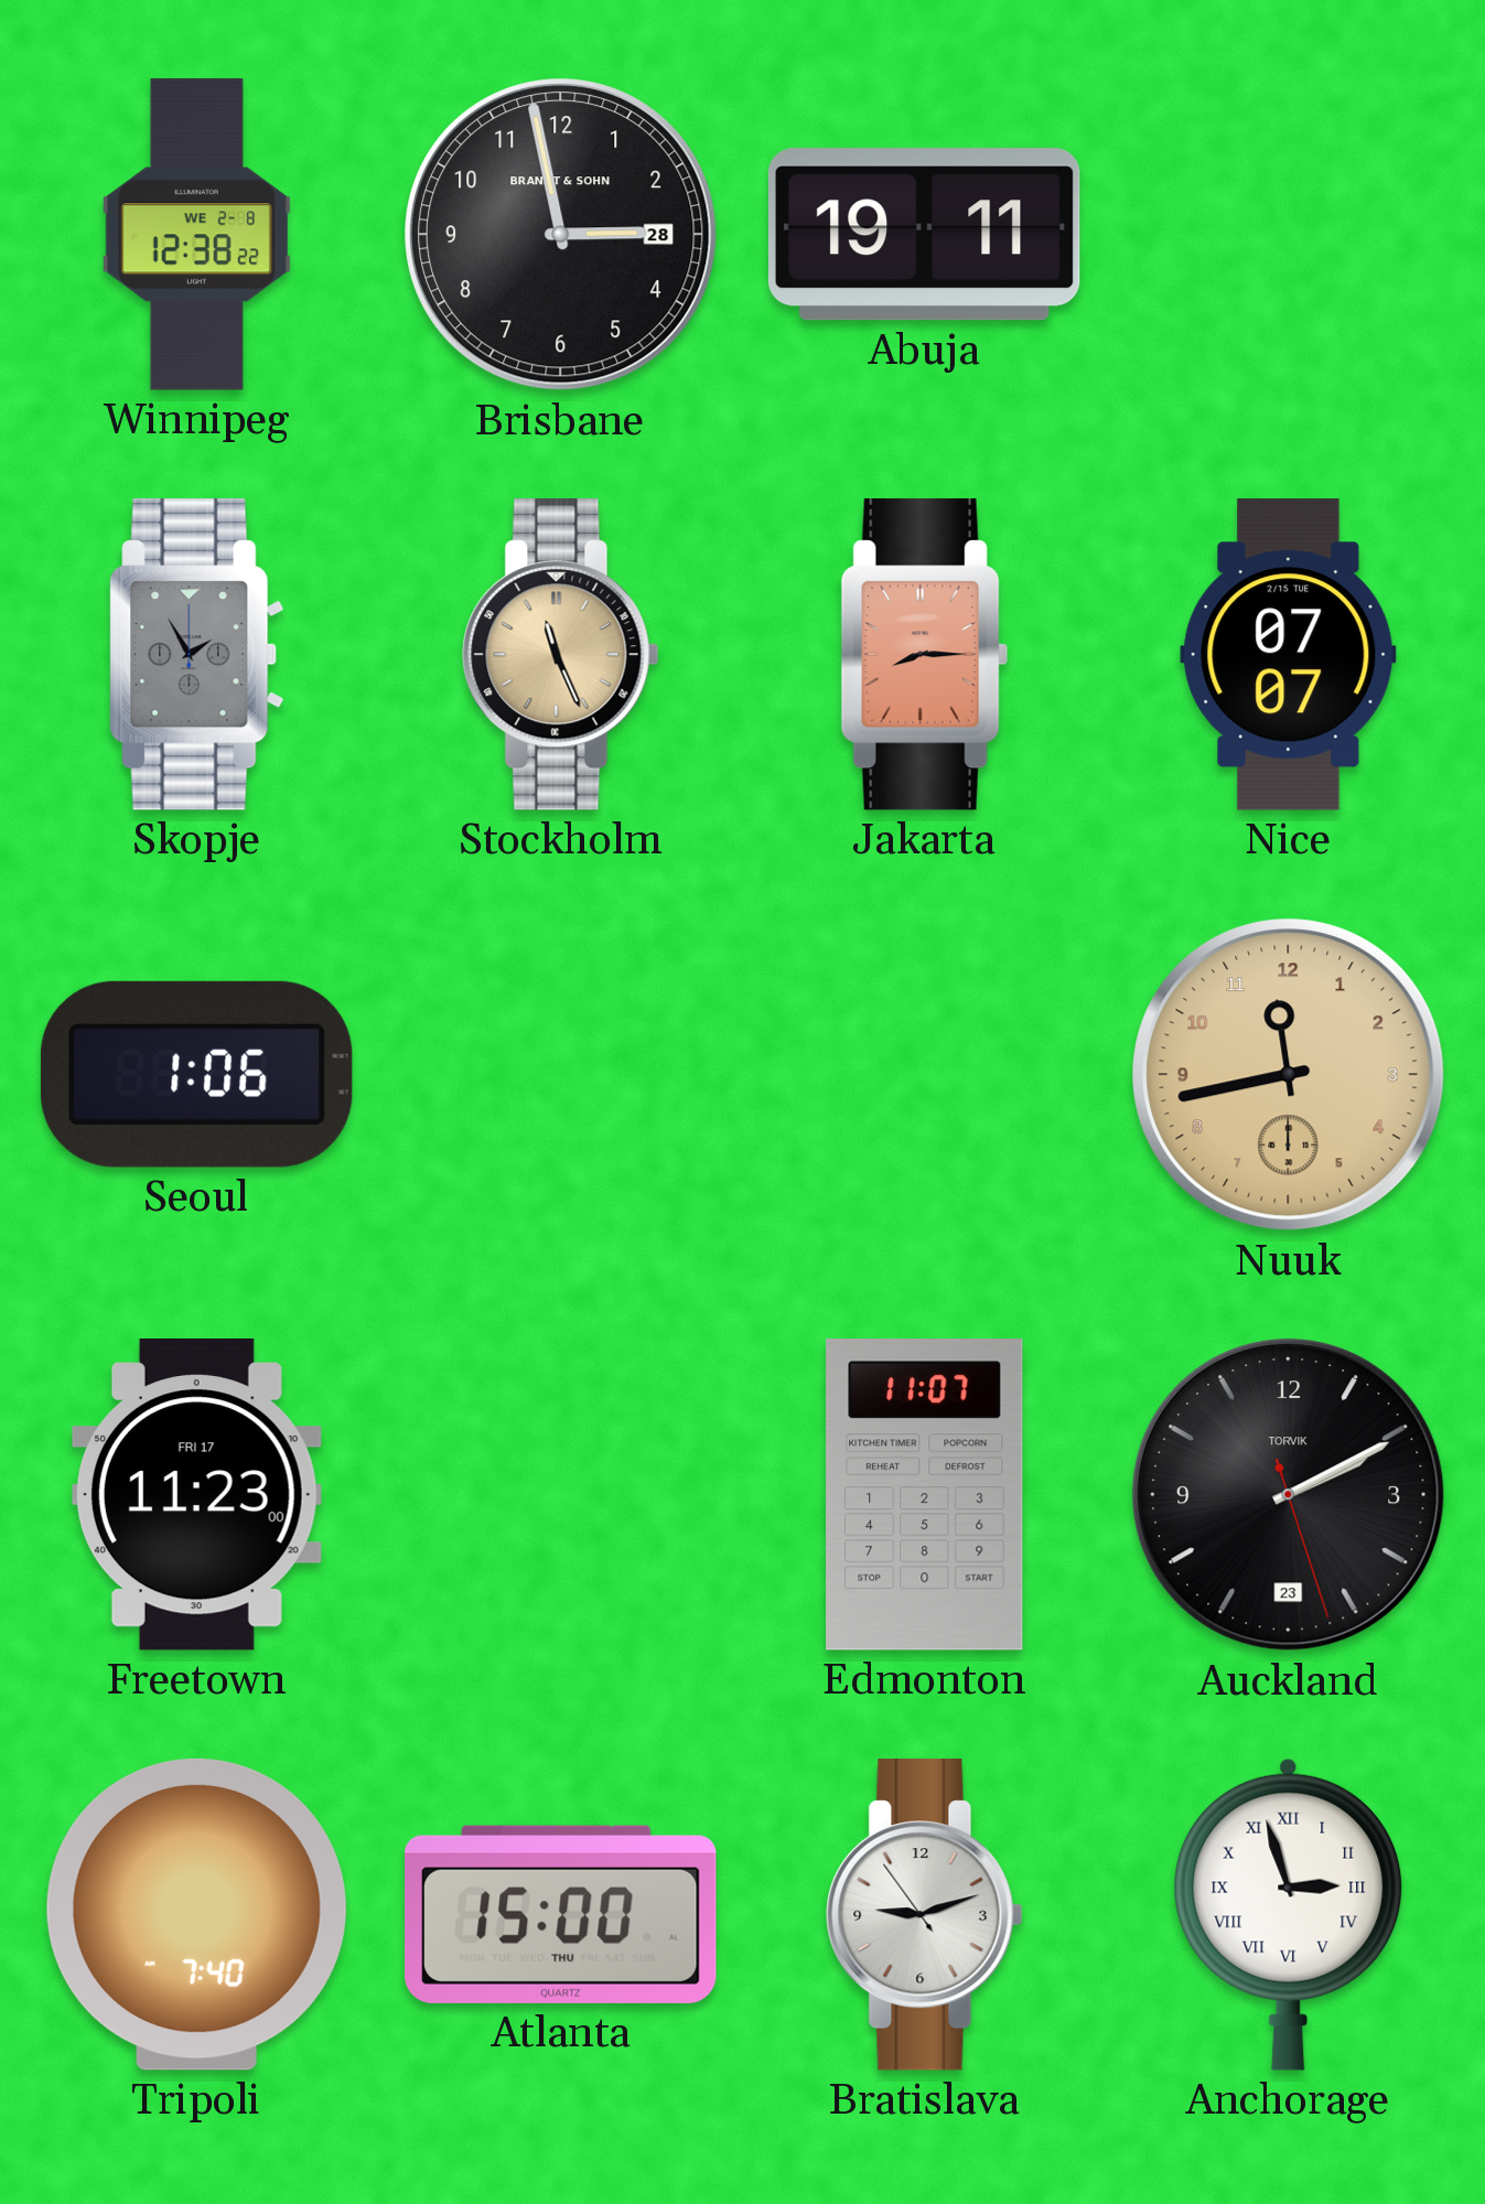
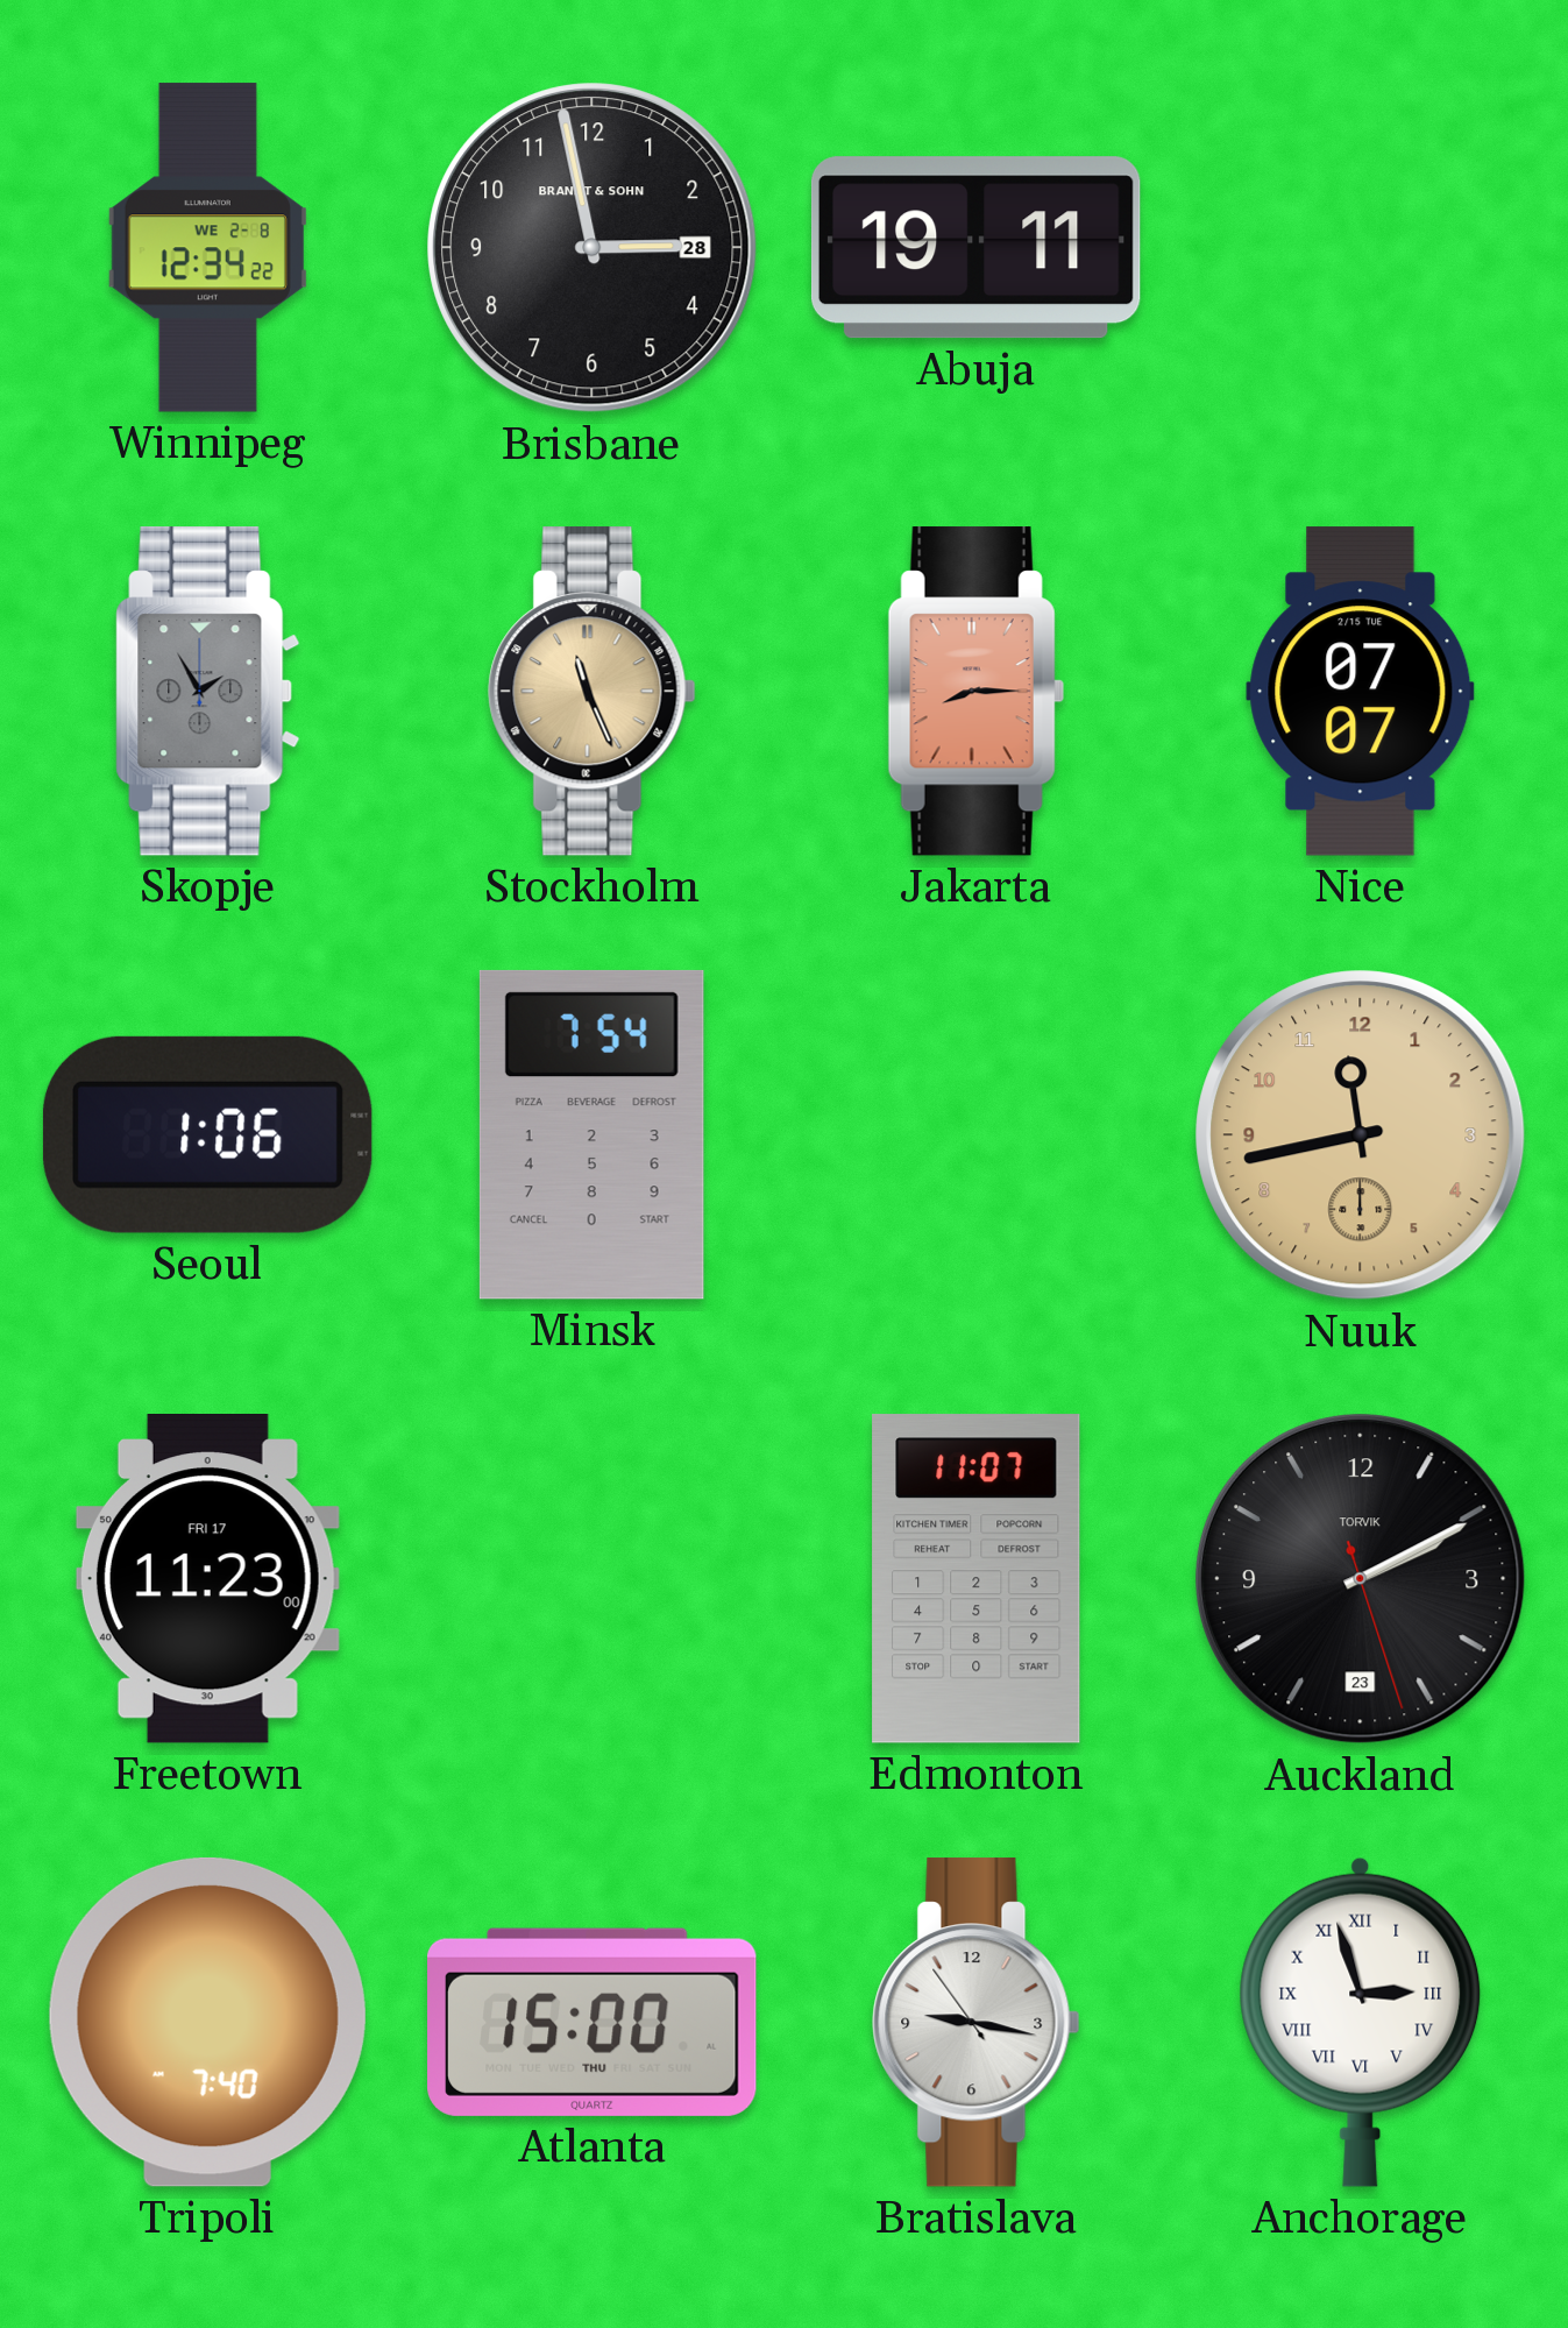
Winnipeg: 12:38 -> 12:34
Minsk: none -> 7:54
Bratislava: 9:11 -> 9:16
